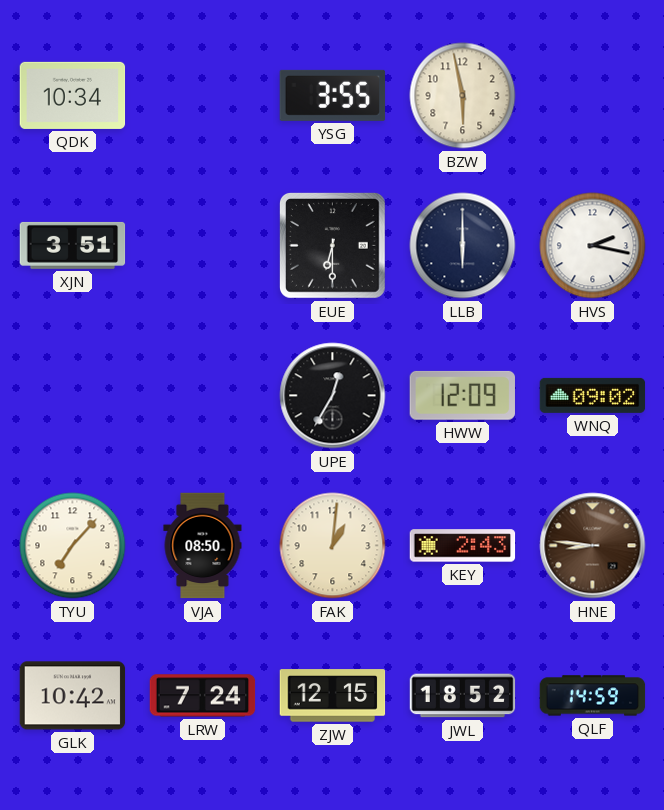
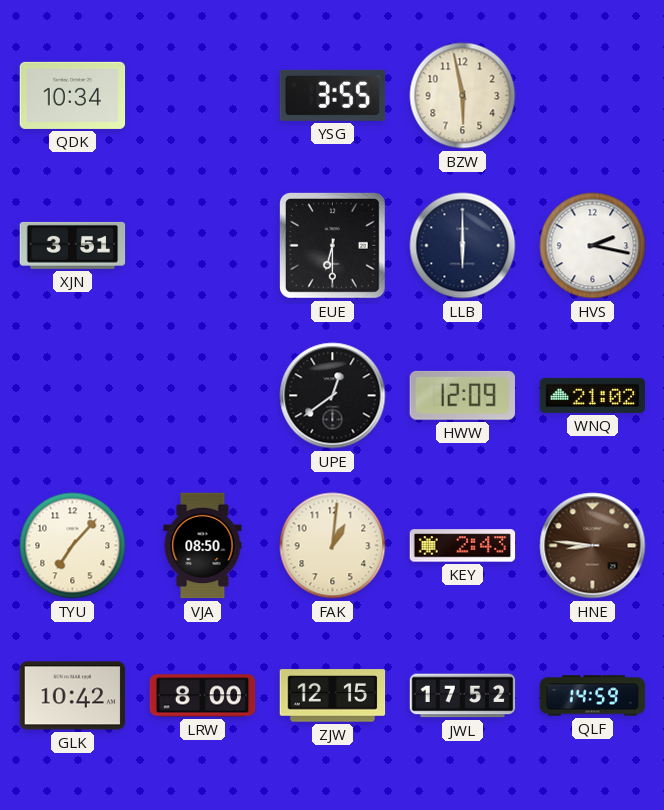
UPE: 12:35 -> 12:39
WNQ: 09:02 -> 21:02
LRW: 7:24 -> 8:00
JWL: 18:52 -> 17:52
